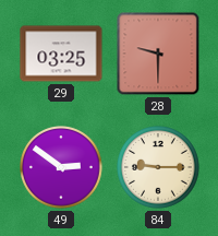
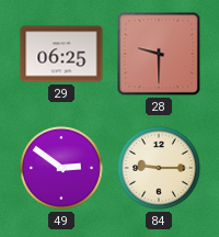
29: 03:25 -> 06:25
